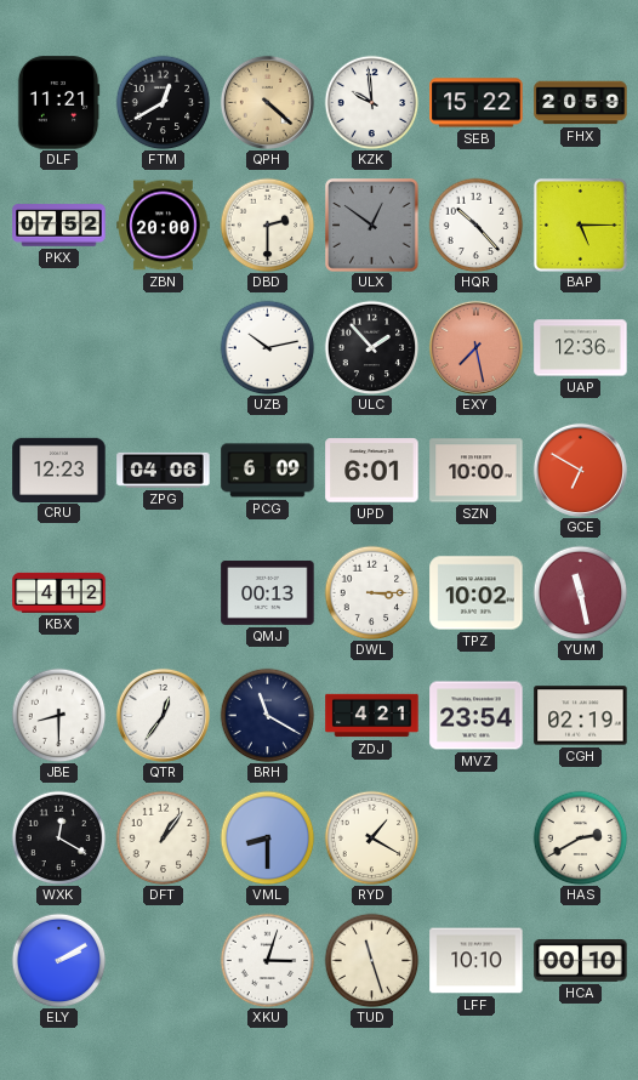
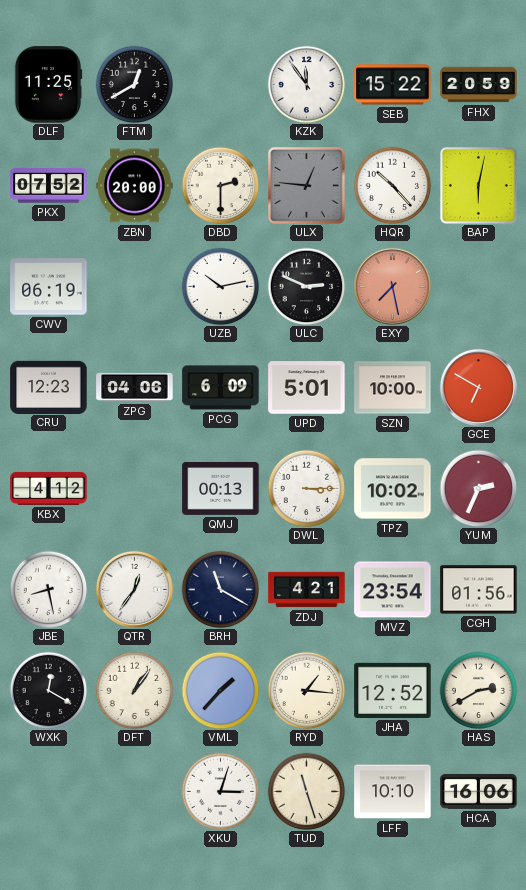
DLF: 11:21 -> 11:25
QPH: 4:22 -> none
KZK: 9:59 -> 11:54
ULX: 12:51 -> 12:46
BAP: 5:15 -> 6:02
CWV: none -> 06:19
ULC: 1:53 -> 2:49
UAP: 12:36 -> none
UPD: 6:01 -> 5:01
YUM: 11:28 -> 2:34
JBE: 8:30 -> 8:28
CGH: 02:19 -> 01:56
VML: 8:30 -> 1:37
RYD: 1:20 -> 1:16
JHA: none -> 12:52
ELY: 2:10 -> none
HCA: 00:10 -> 16:06
